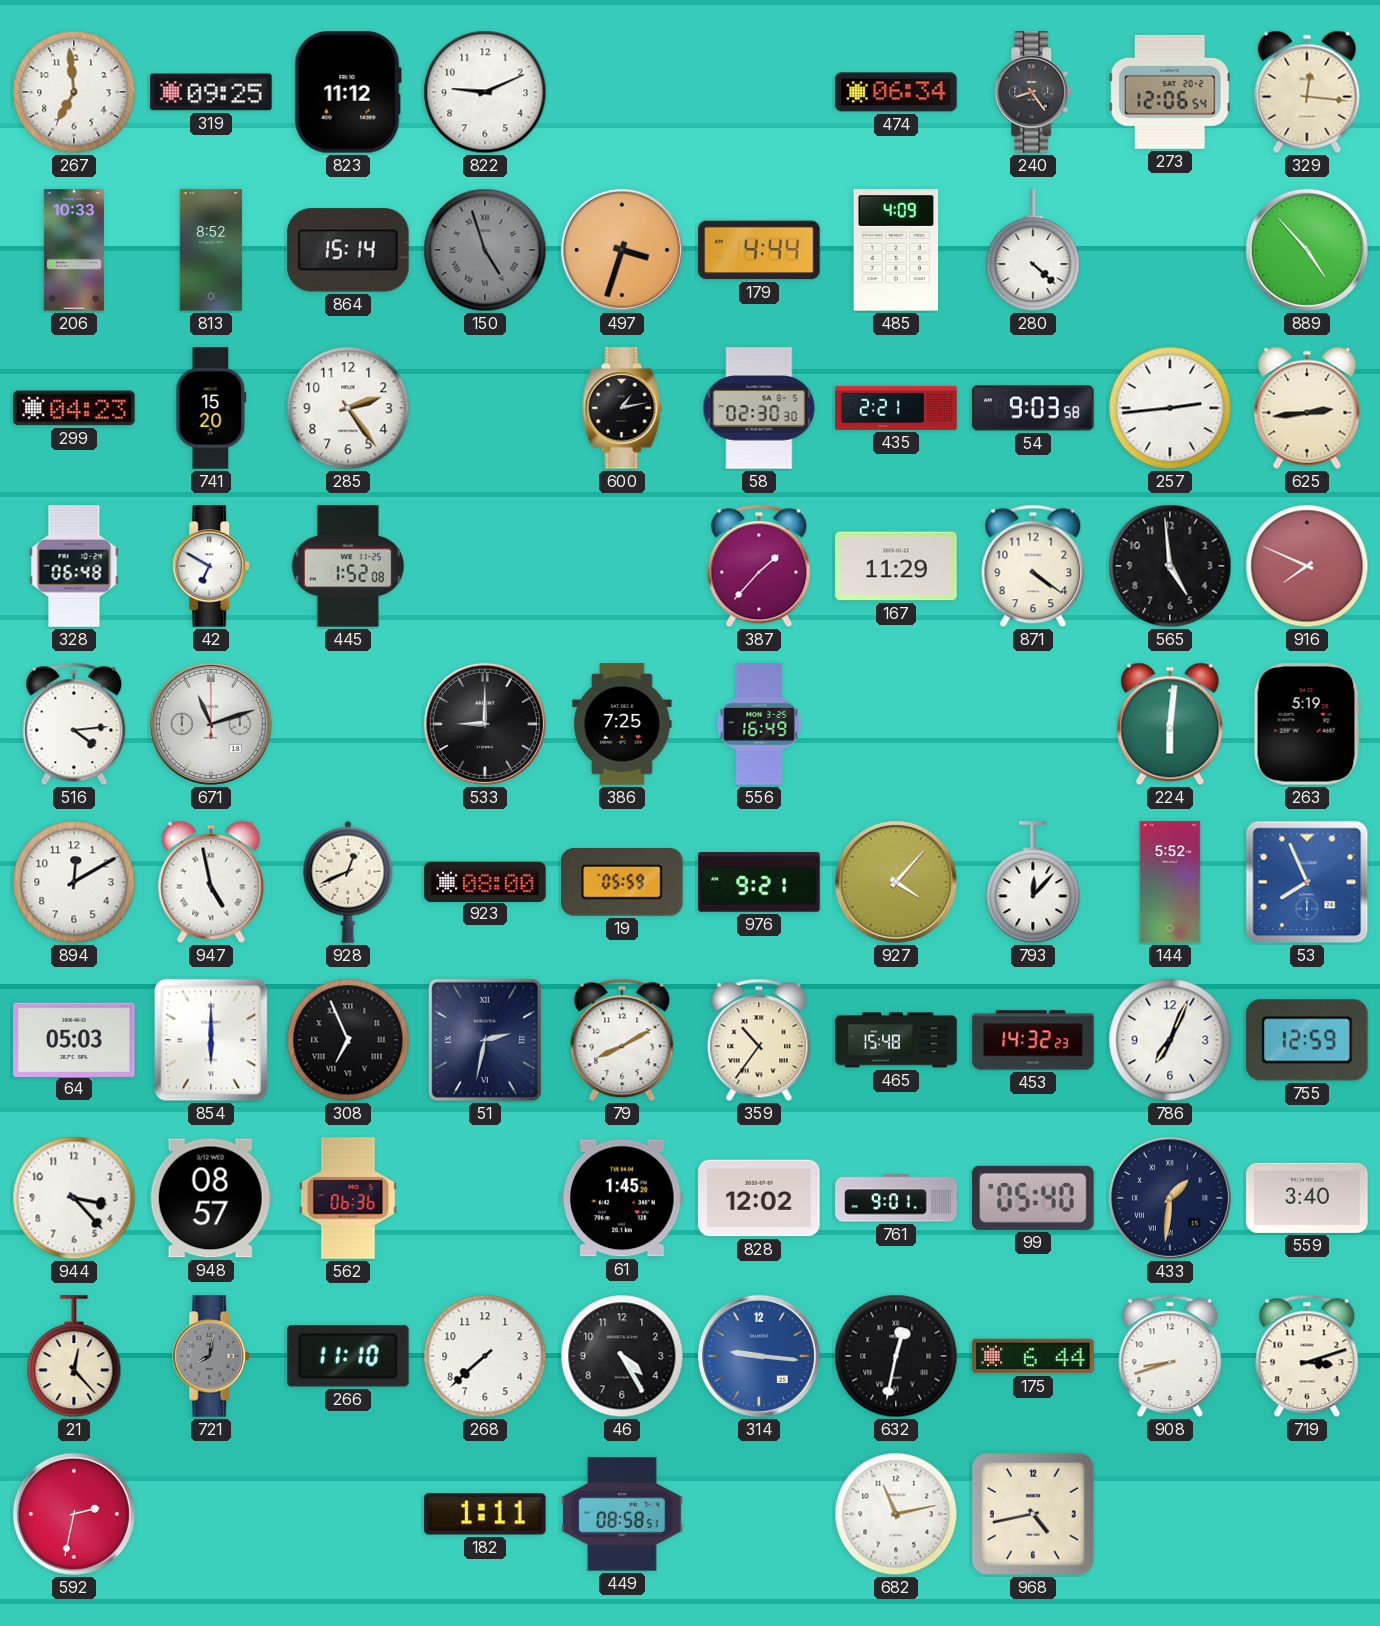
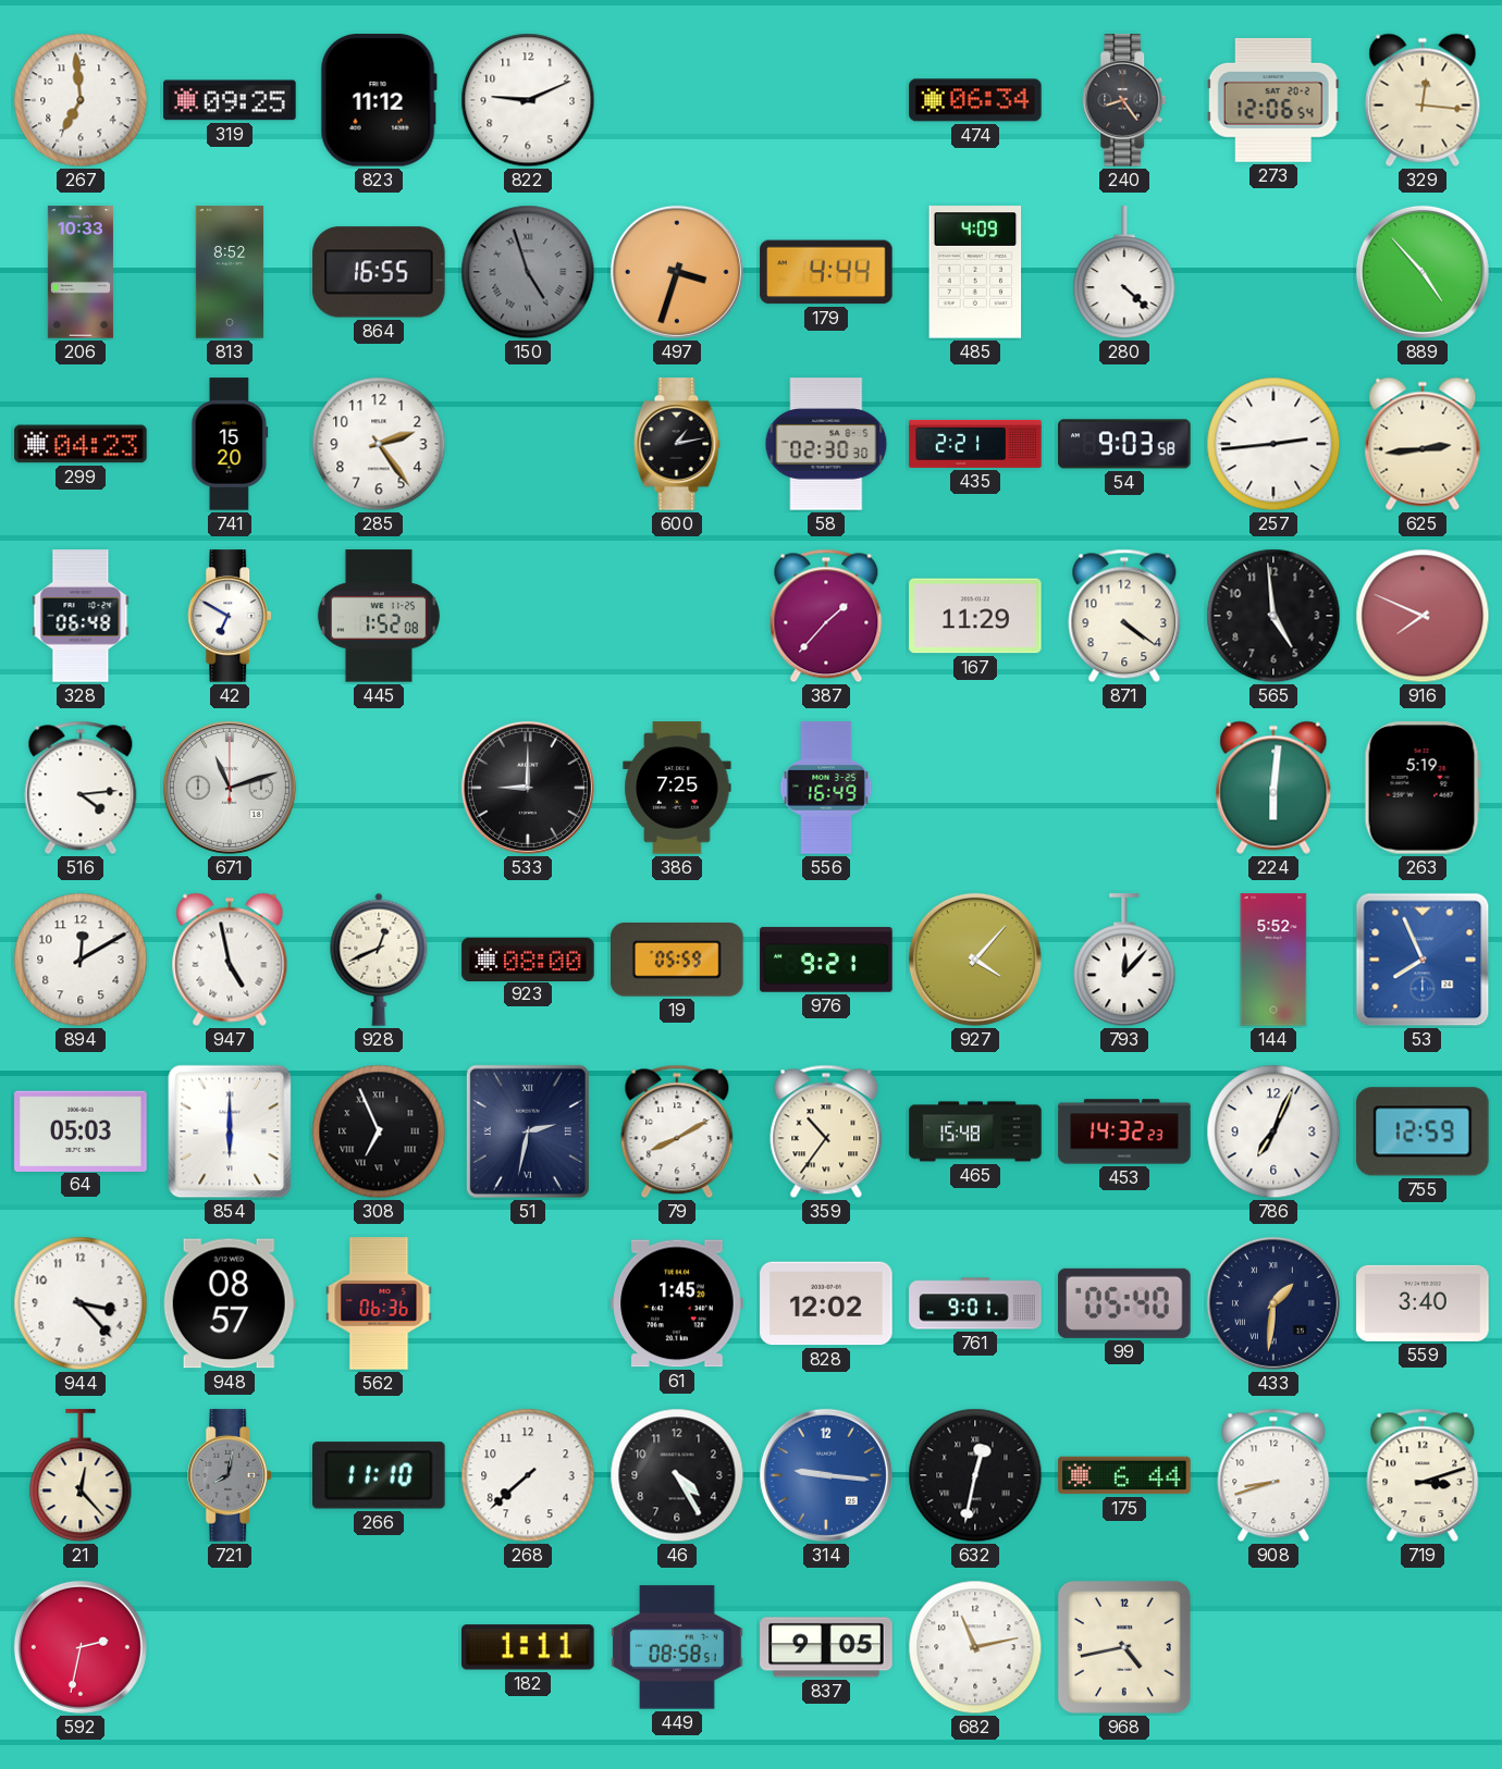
864: 15:14 -> 16:55
837: none -> 9:05
